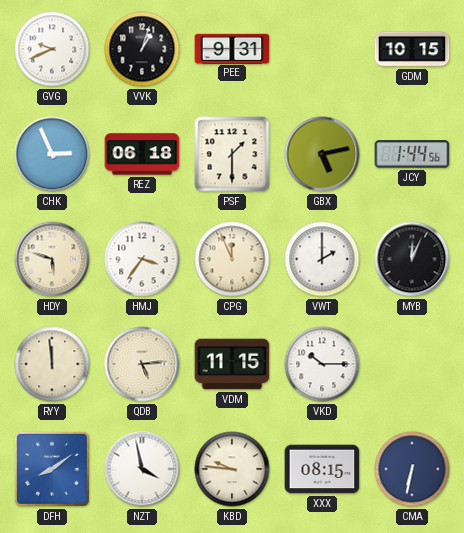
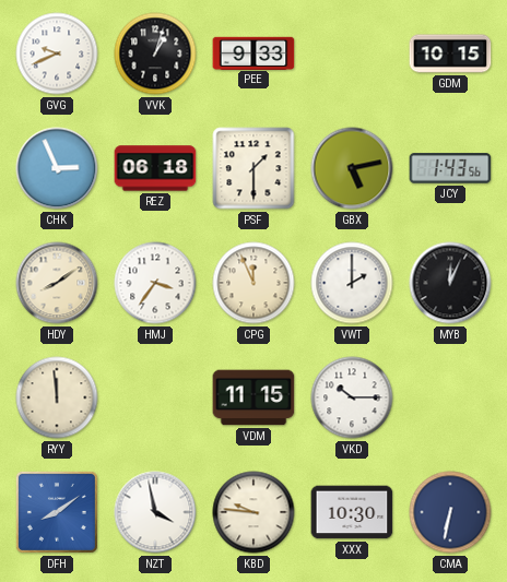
PEE: 9:31 -> 9:33
JCY: 1:44 -> 1:43
HDY: 5:48 -> 8:09
QDB: 5:14 -> none
XXX: 08:15 -> 10:30
